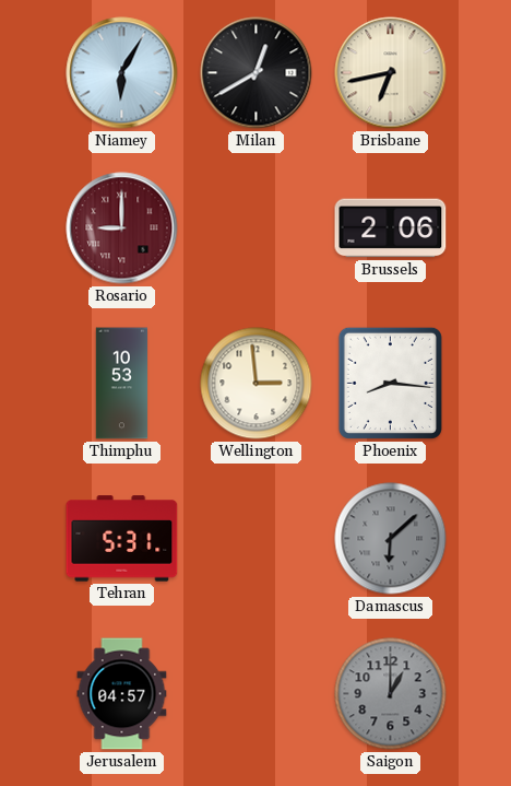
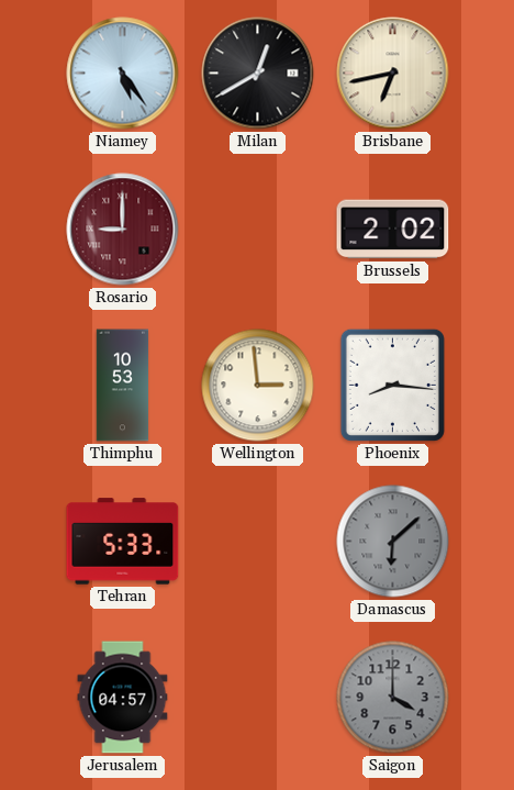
Niamey: 6:05 -> 5:24
Brussels: 2:06 -> 2:02
Tehran: 5:31 -> 5:33
Saigon: 1:00 -> 4:00
